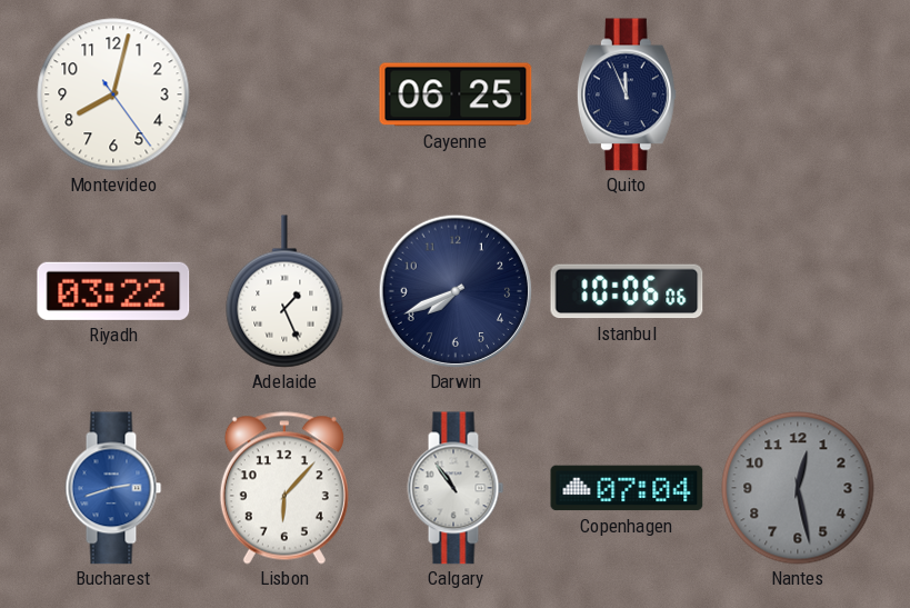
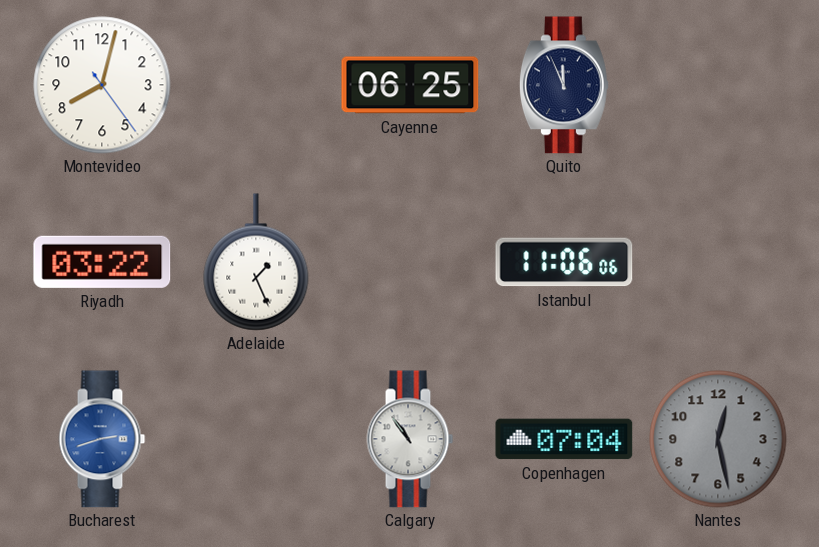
Darwin: 7:41 -> none
Istanbul: 10:06 -> 11:06
Lisbon: 6:07 -> none
